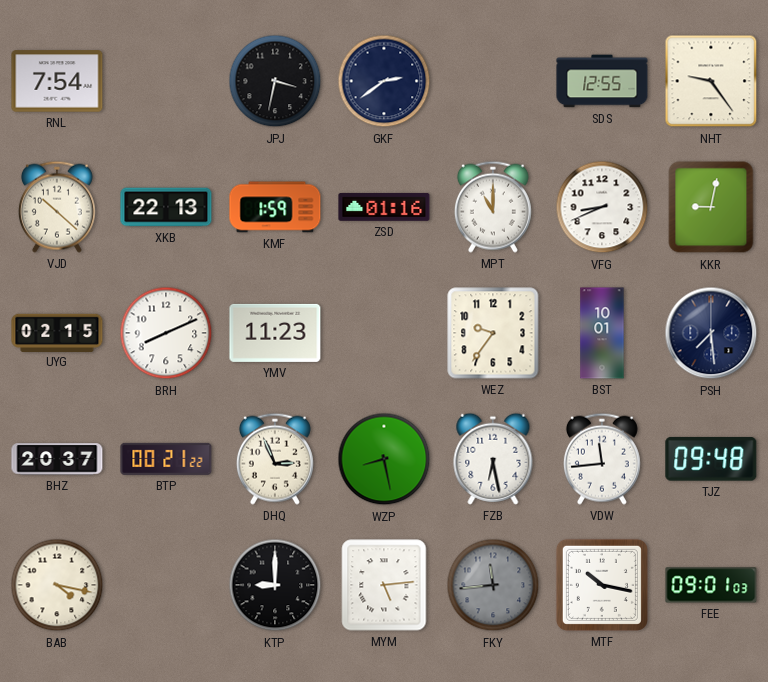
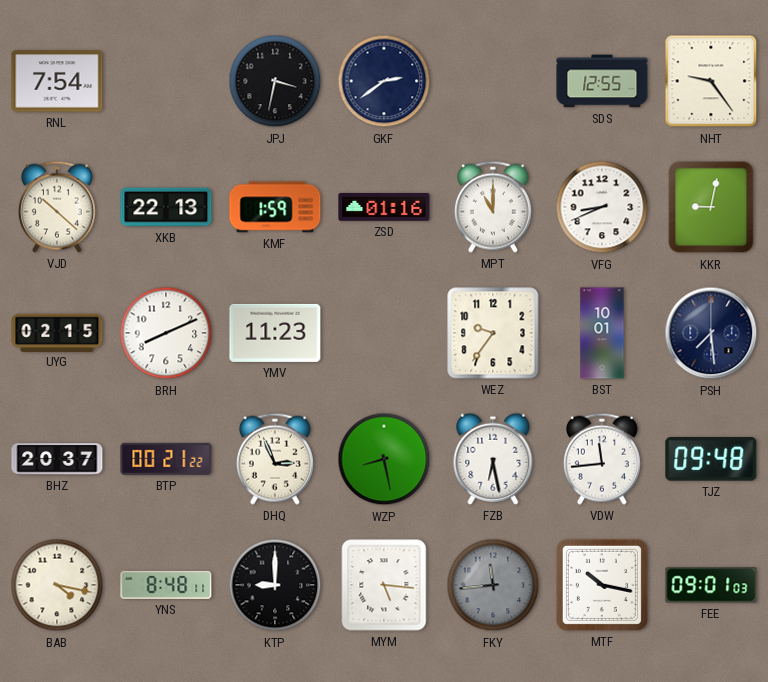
YNS: none -> 8:48
MYM: 5:14 -> 5:16
